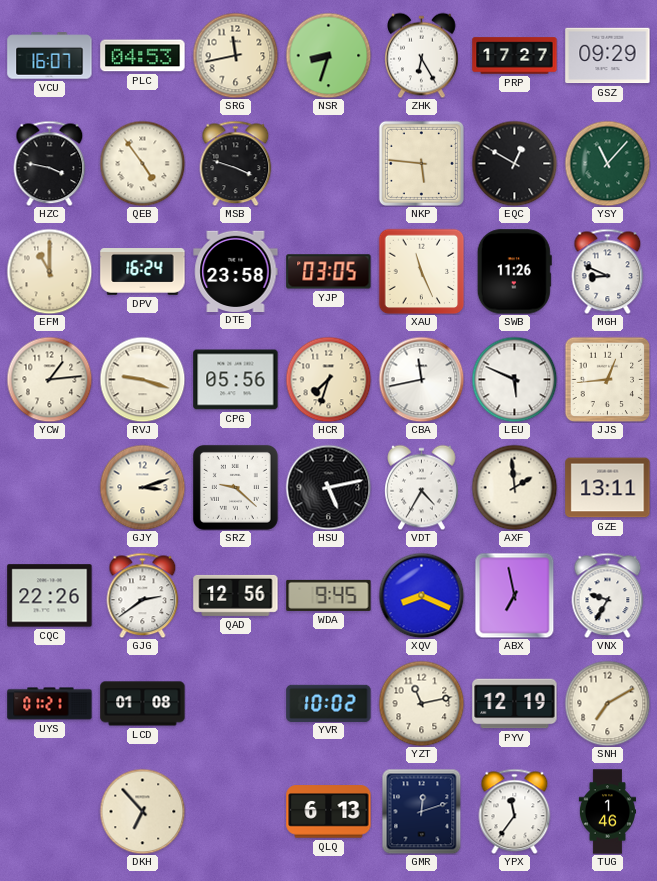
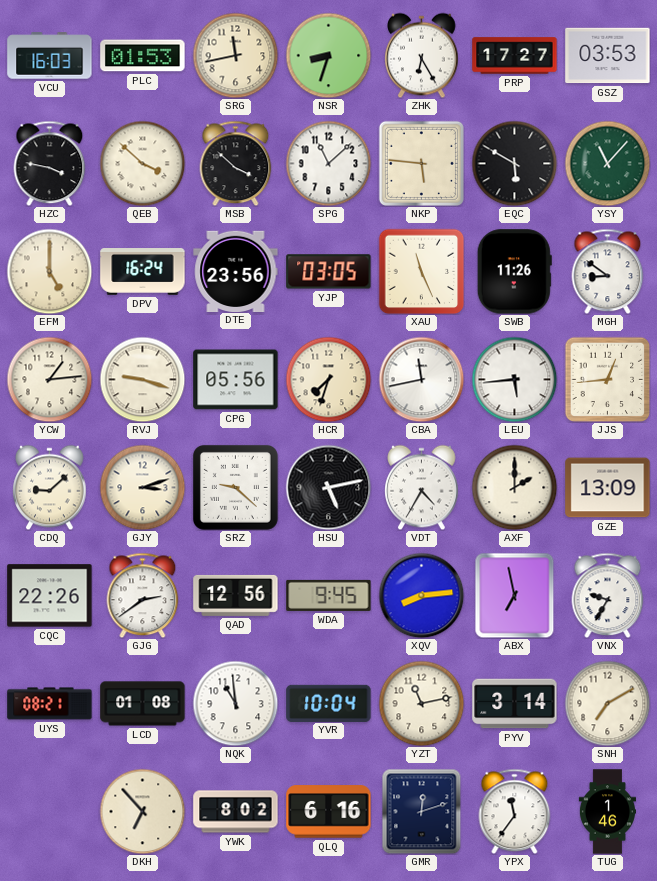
VCU: 16:07 -> 16:03
PLC: 04:53 -> 01:53
GSZ: 09:29 -> 03:53
QEB: 4:54 -> 3:52
MSB: 3:48 -> 3:52
SPG: none -> 11:08
EQC: 12:50 -> 5:50
EFM: 11:00 -> 5:00
DTE: 23:58 -> 23:56
MGH: 8:49 -> 8:51
LEU: 5:49 -> 5:44
CDQ: none -> 9:08
AXF: 1:59 -> 2:00
GZE: 13:11 -> 13:09
XQV: 8:19 -> 8:14
UYS: 01:21 -> 08:21
NQK: none -> 10:59
YVR: 10:02 -> 10:04
PYV: 12:19 -> 3:14
YWK: none -> 8:02
QLQ: 6:13 -> 6:16
